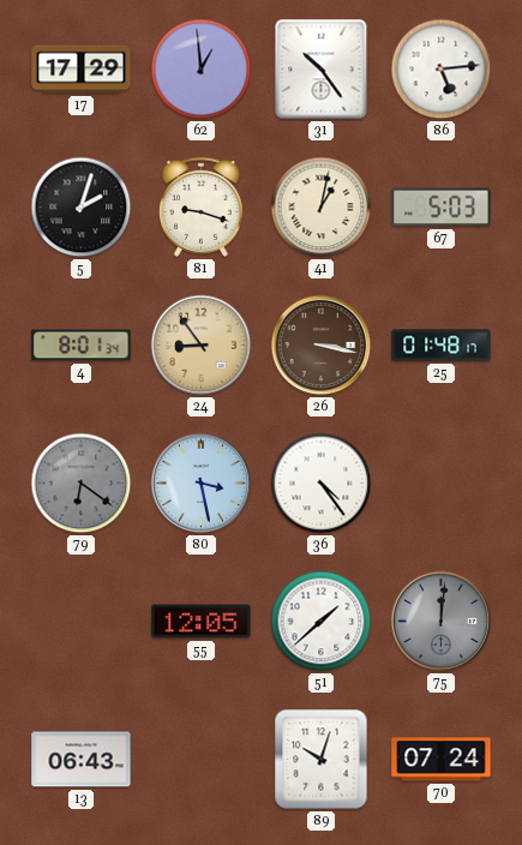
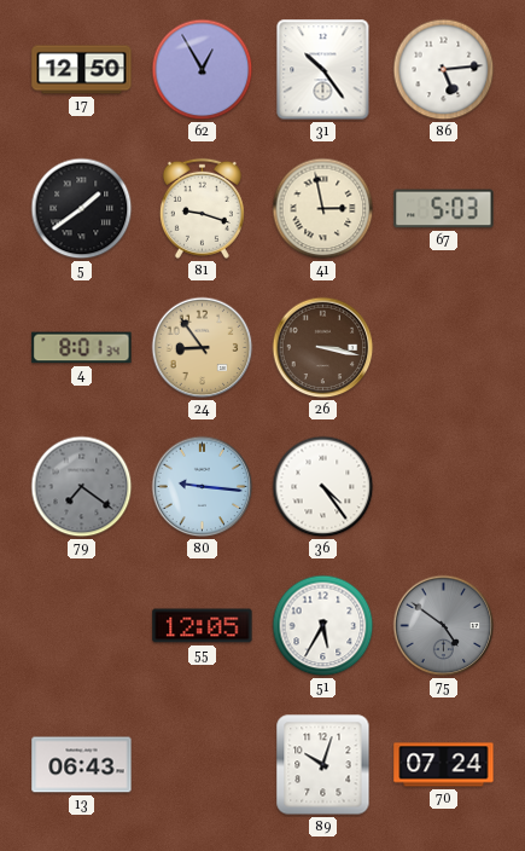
17: 17:29 -> 12:50
62: 12:59 -> 12:55
5: 2:03 -> 1:39
41: 1:02 -> 2:58
25: 01:48 -> none
79: 6:21 -> 7:21
80: 3:28 -> 9:16
51: 1:38 -> 5:35
75: 12:01 -> 4:51
